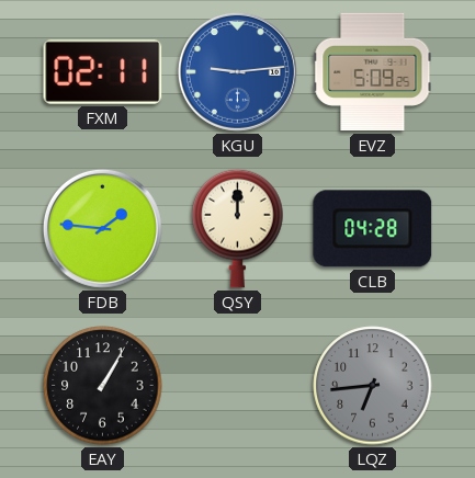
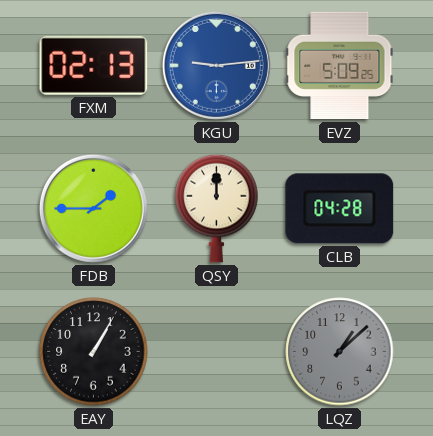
FXM: 02:11 -> 02:13
FDB: 1:46 -> 1:45
LQZ: 6:44 -> 1:08
